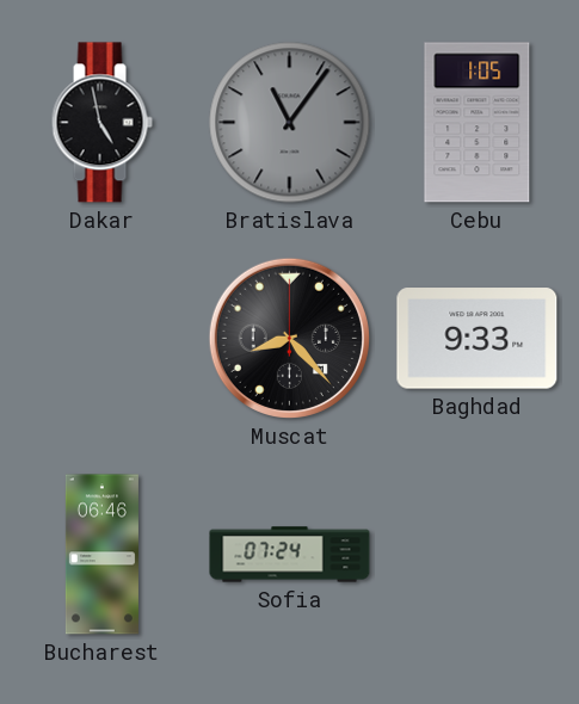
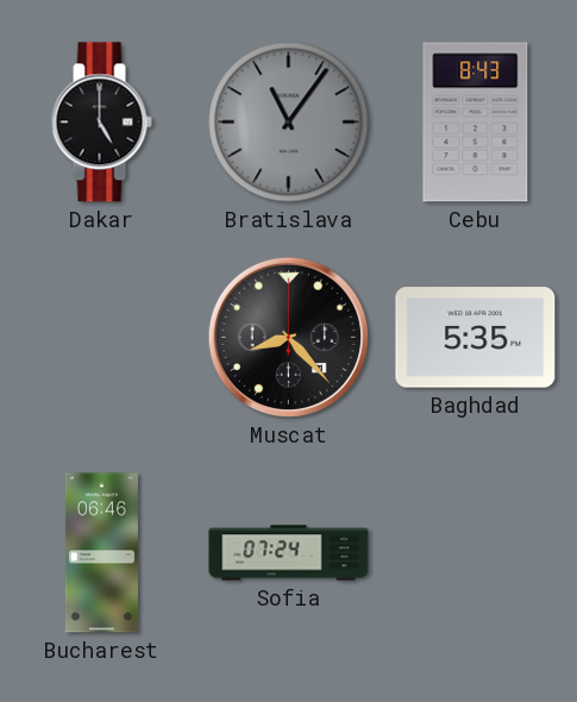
Dakar: 4:58 -> 5:00
Cebu: 1:05 -> 8:43
Baghdad: 9:33 -> 5:35
